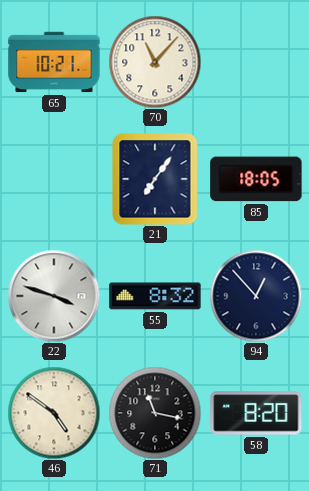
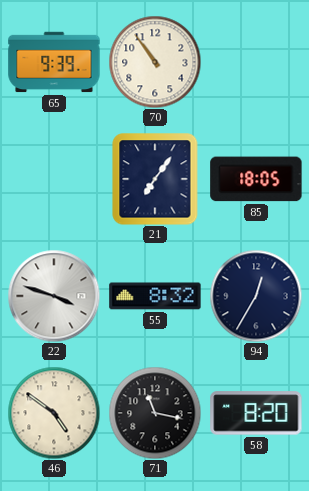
65: 10:21 -> 9:39
70: 11:07 -> 10:54
94: 12:53 -> 12:35
